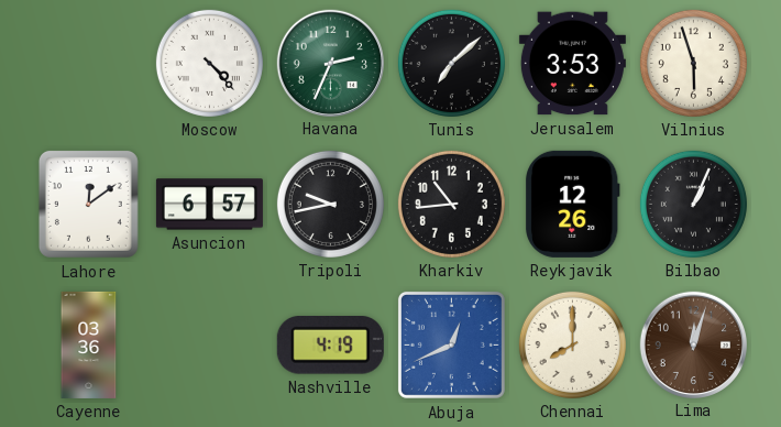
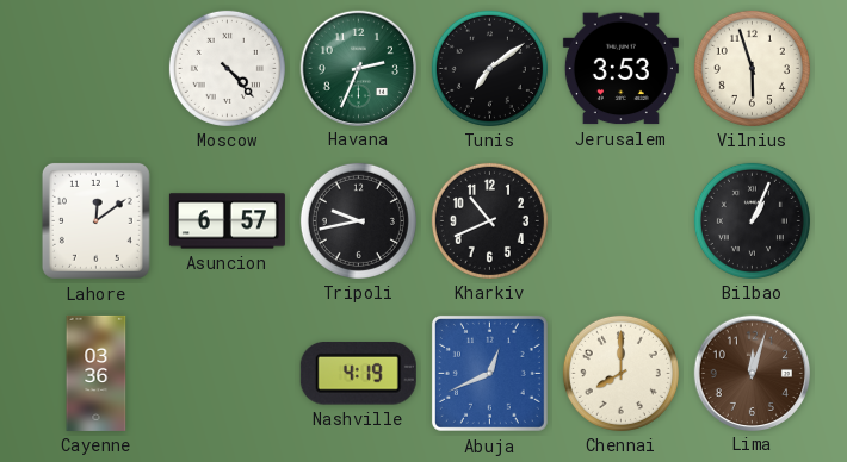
Tunis: 7:08 -> 7:09
Kharkiv: 10:44 -> 10:41
Reykjavik: 12:26 -> none
